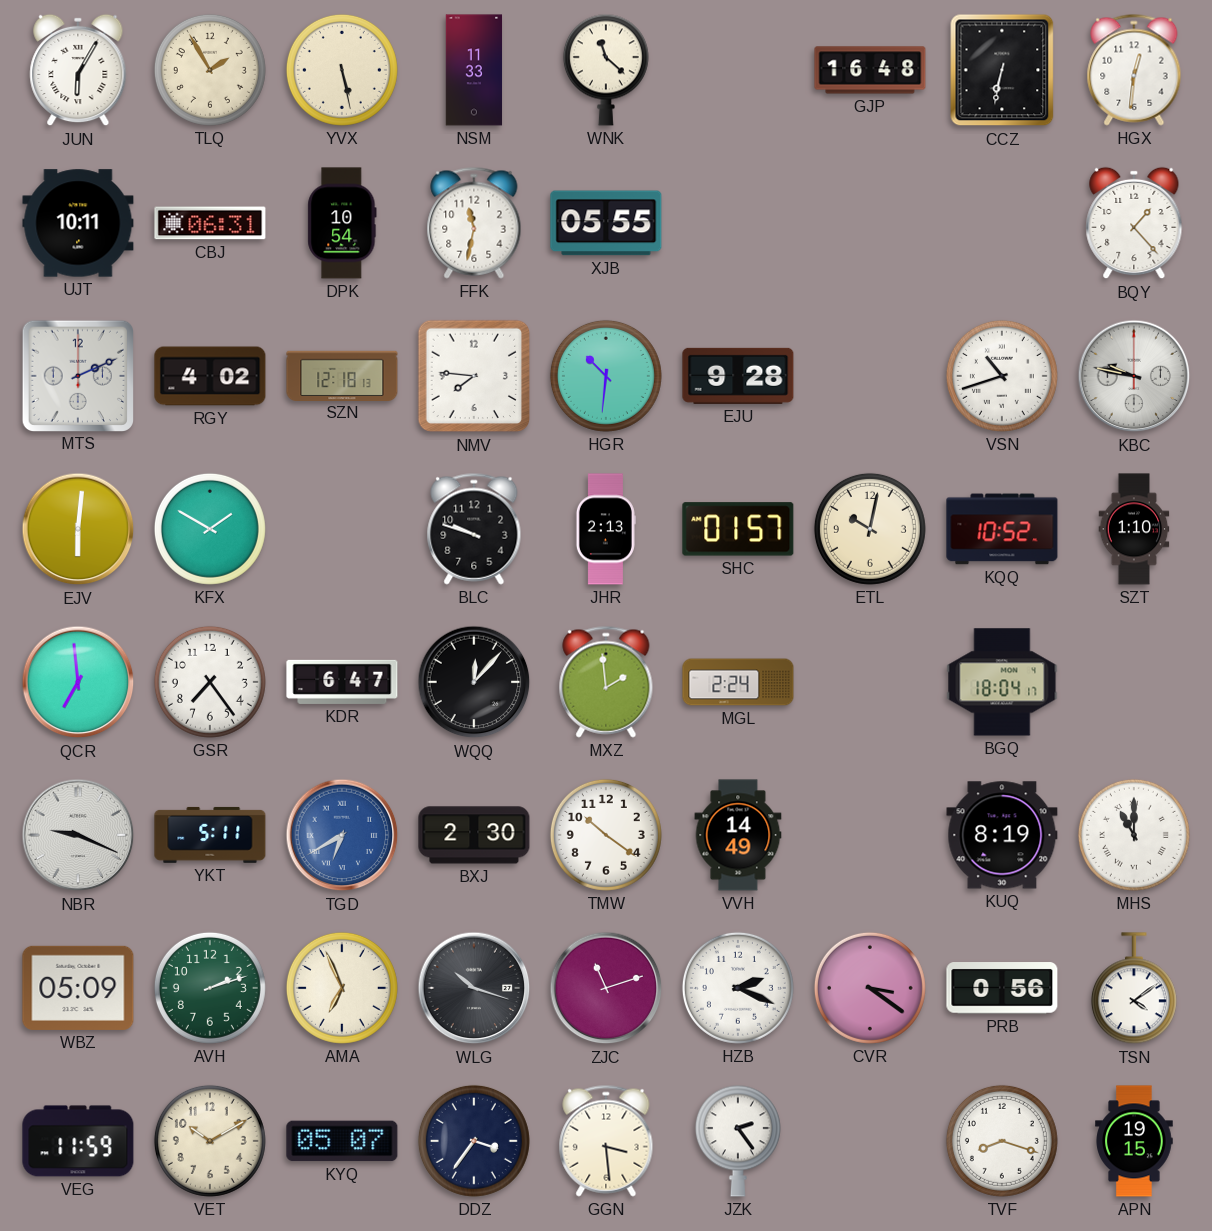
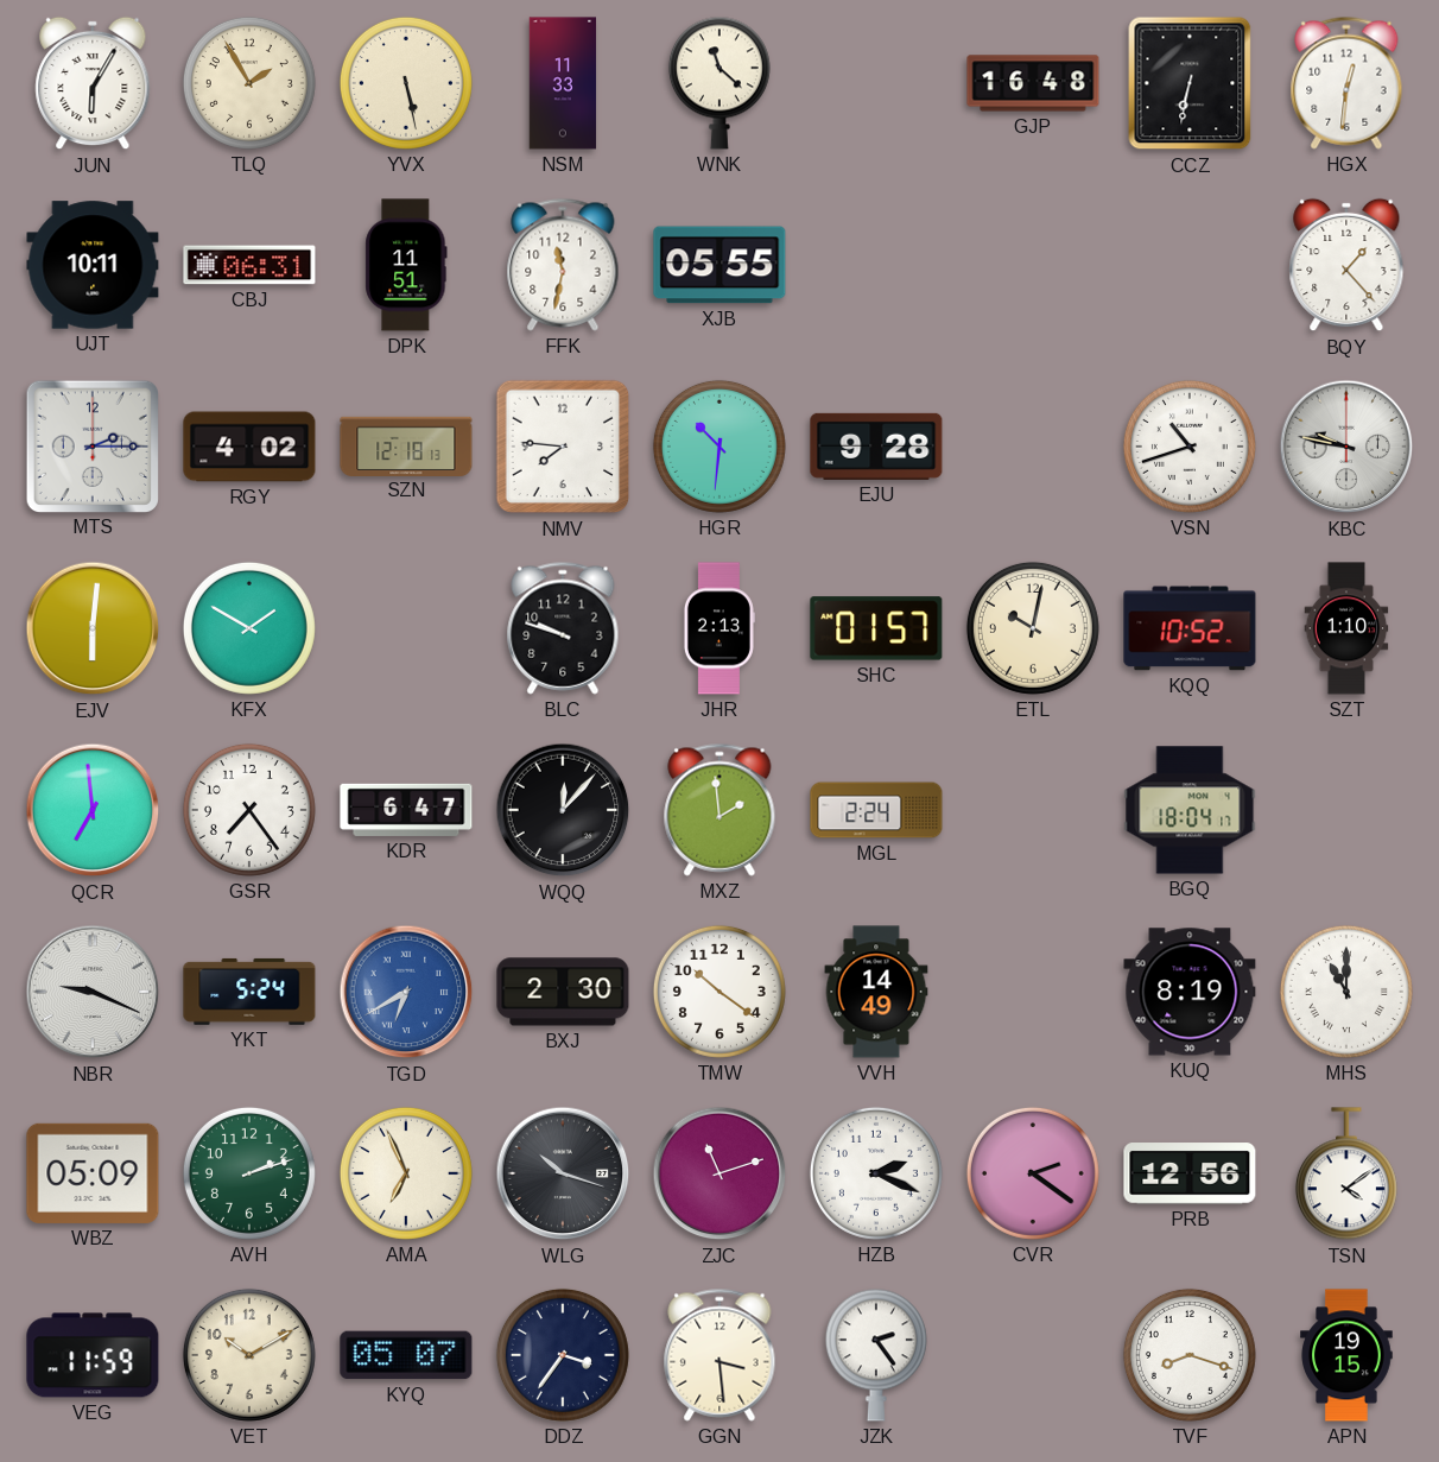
DPK: 10:54 -> 11:51
MTS: 2:11 -> 2:15
YKT: 5:11 -> 5:24
CVR: 3:21 -> 2:21
PRB: 0:56 -> 12:56
